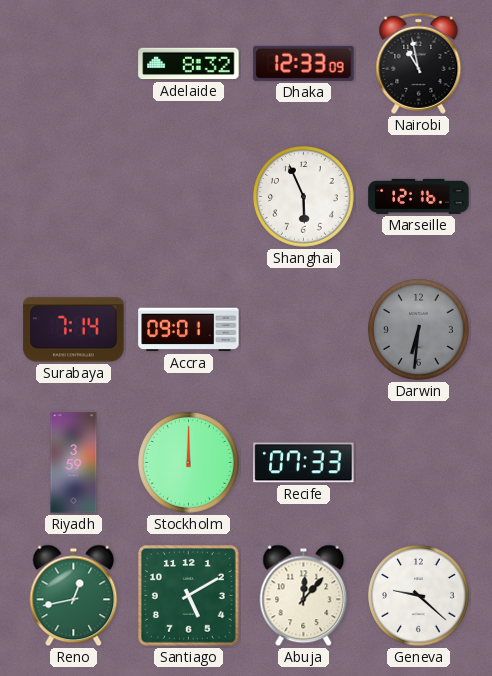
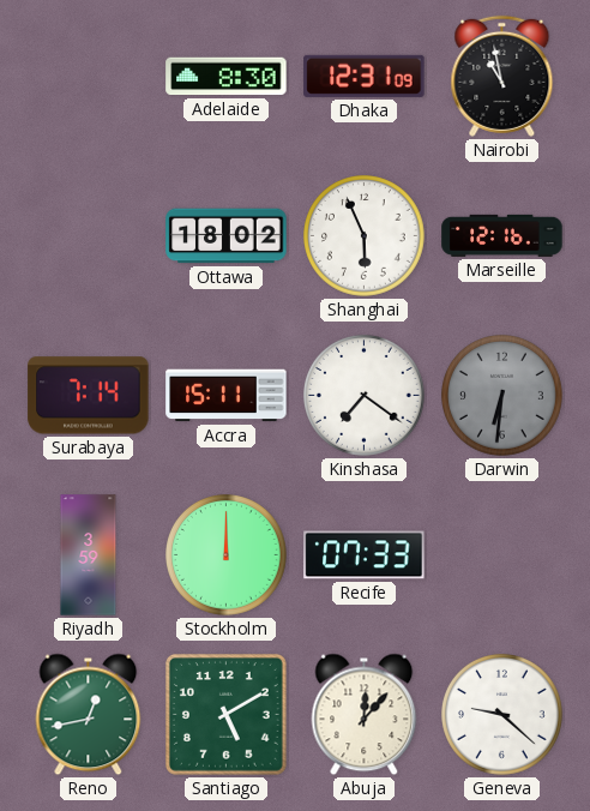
Adelaide: 8:32 -> 8:30
Dhaka: 12:33 -> 12:31
Ottawa: none -> 18:02
Accra: 09:01 -> 15:11
Kinshasa: none -> 7:21
